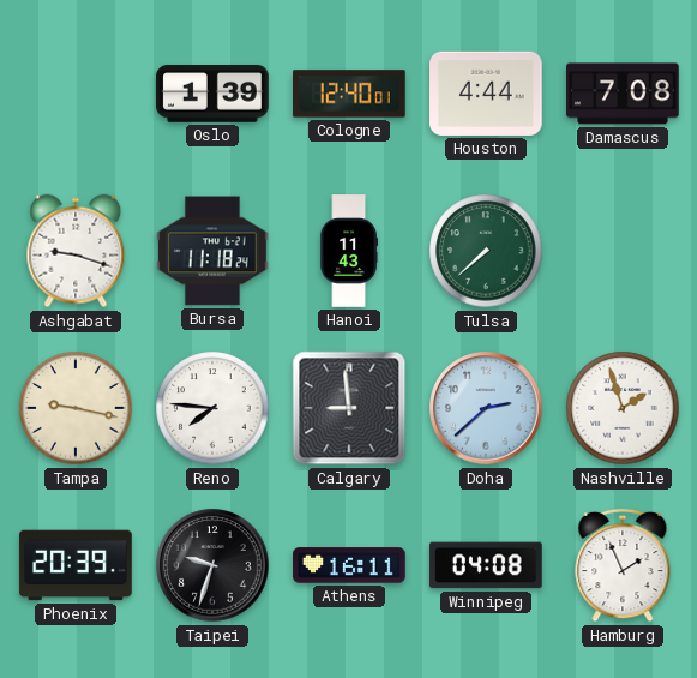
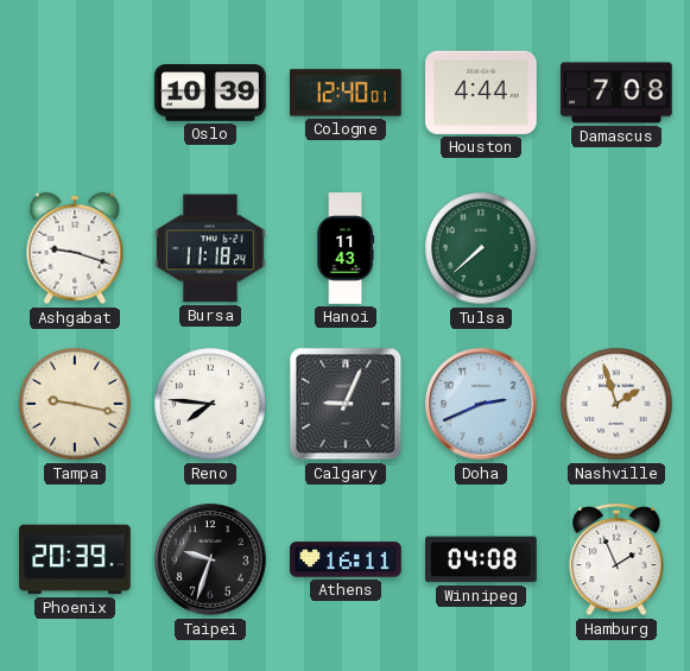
Oslo: 1:39 -> 10:39
Calgary: 8:59 -> 9:04
Doha: 2:38 -> 2:41
